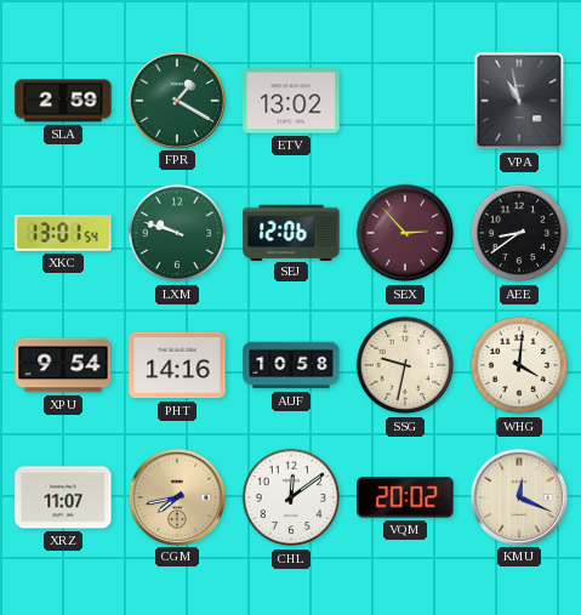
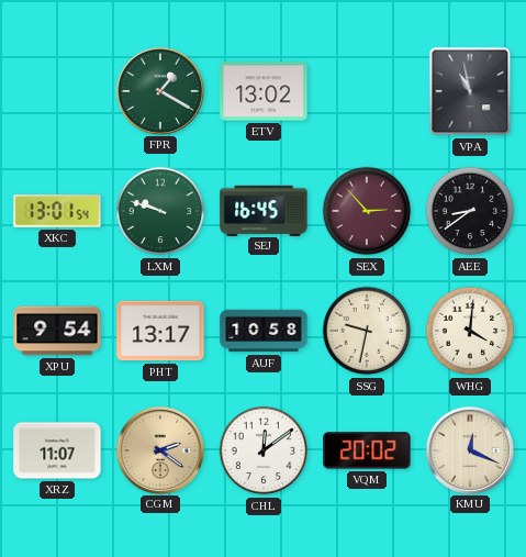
SLA: 2:59 -> none
SEJ: 12:06 -> 16:45
PHT: 14:16 -> 13:17
CGM: 7:43 -> 2:21
